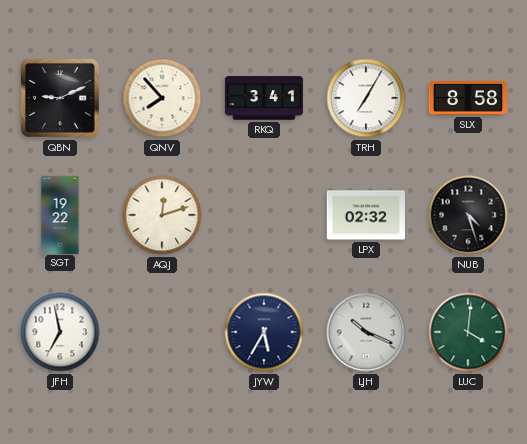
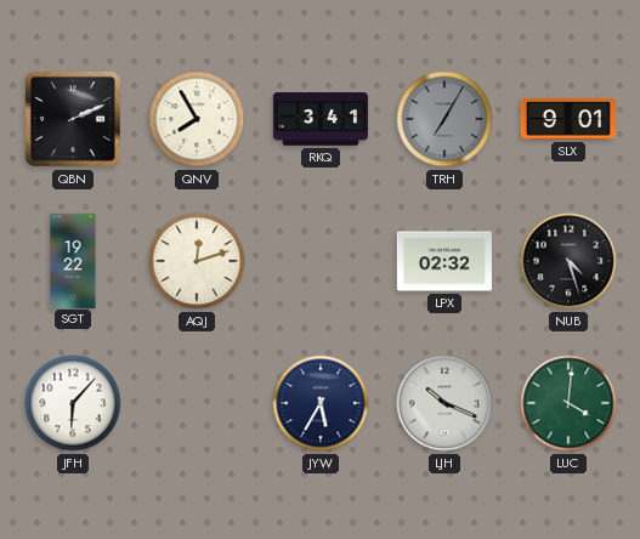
QBN: 9:11 -> 2:11
QNV: 7:53 -> 7:55
TRH dial: white -> grey
SLX: 8:58 -> 9:01
JFH: 6:58 -> 6:07
